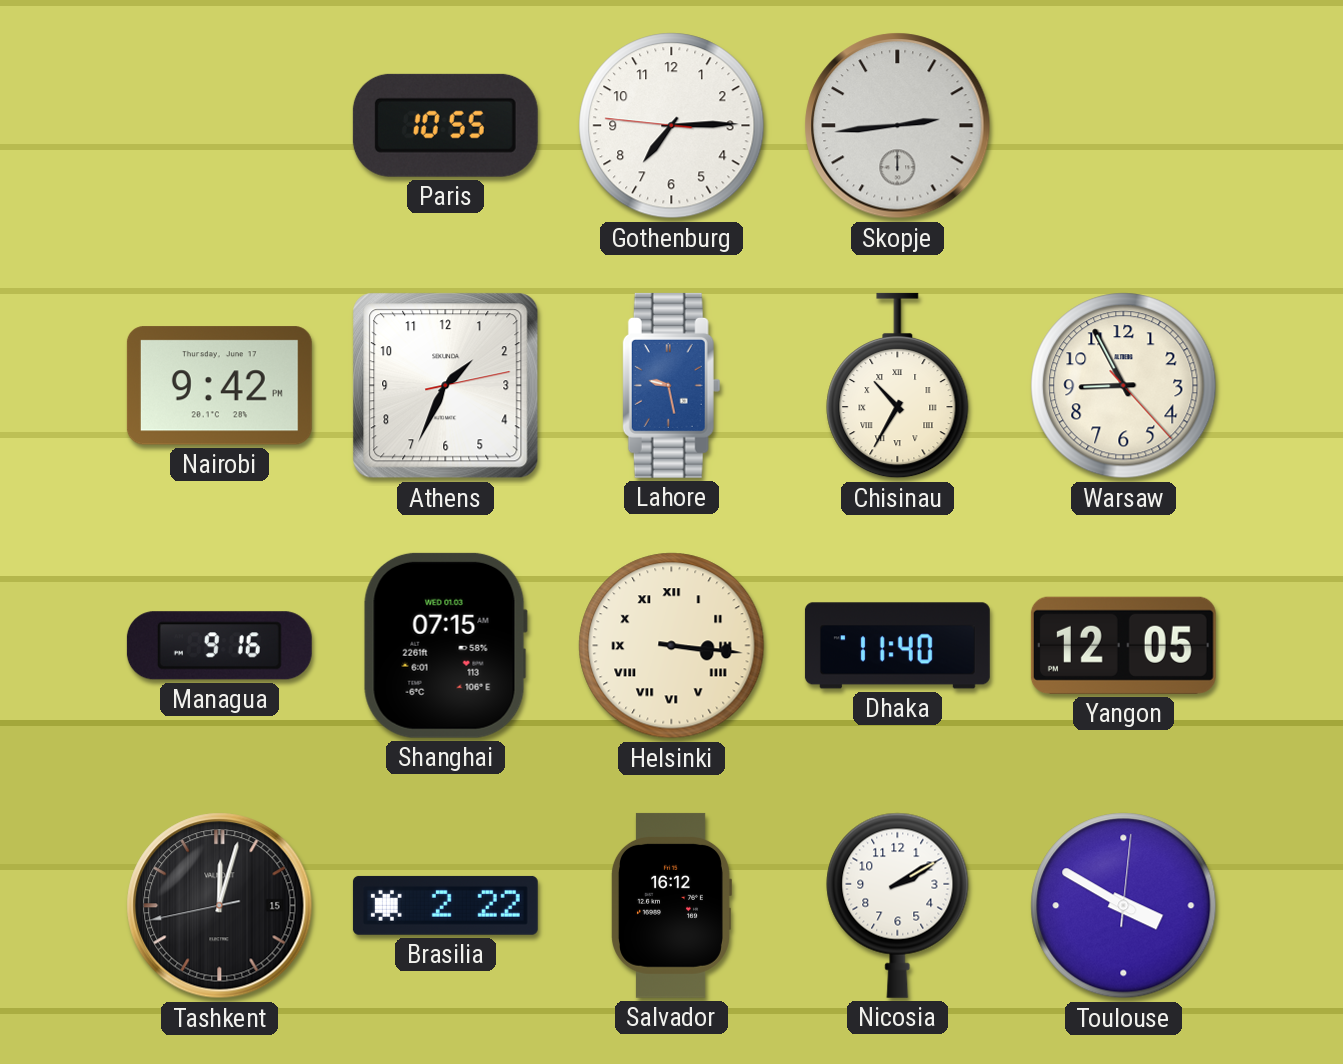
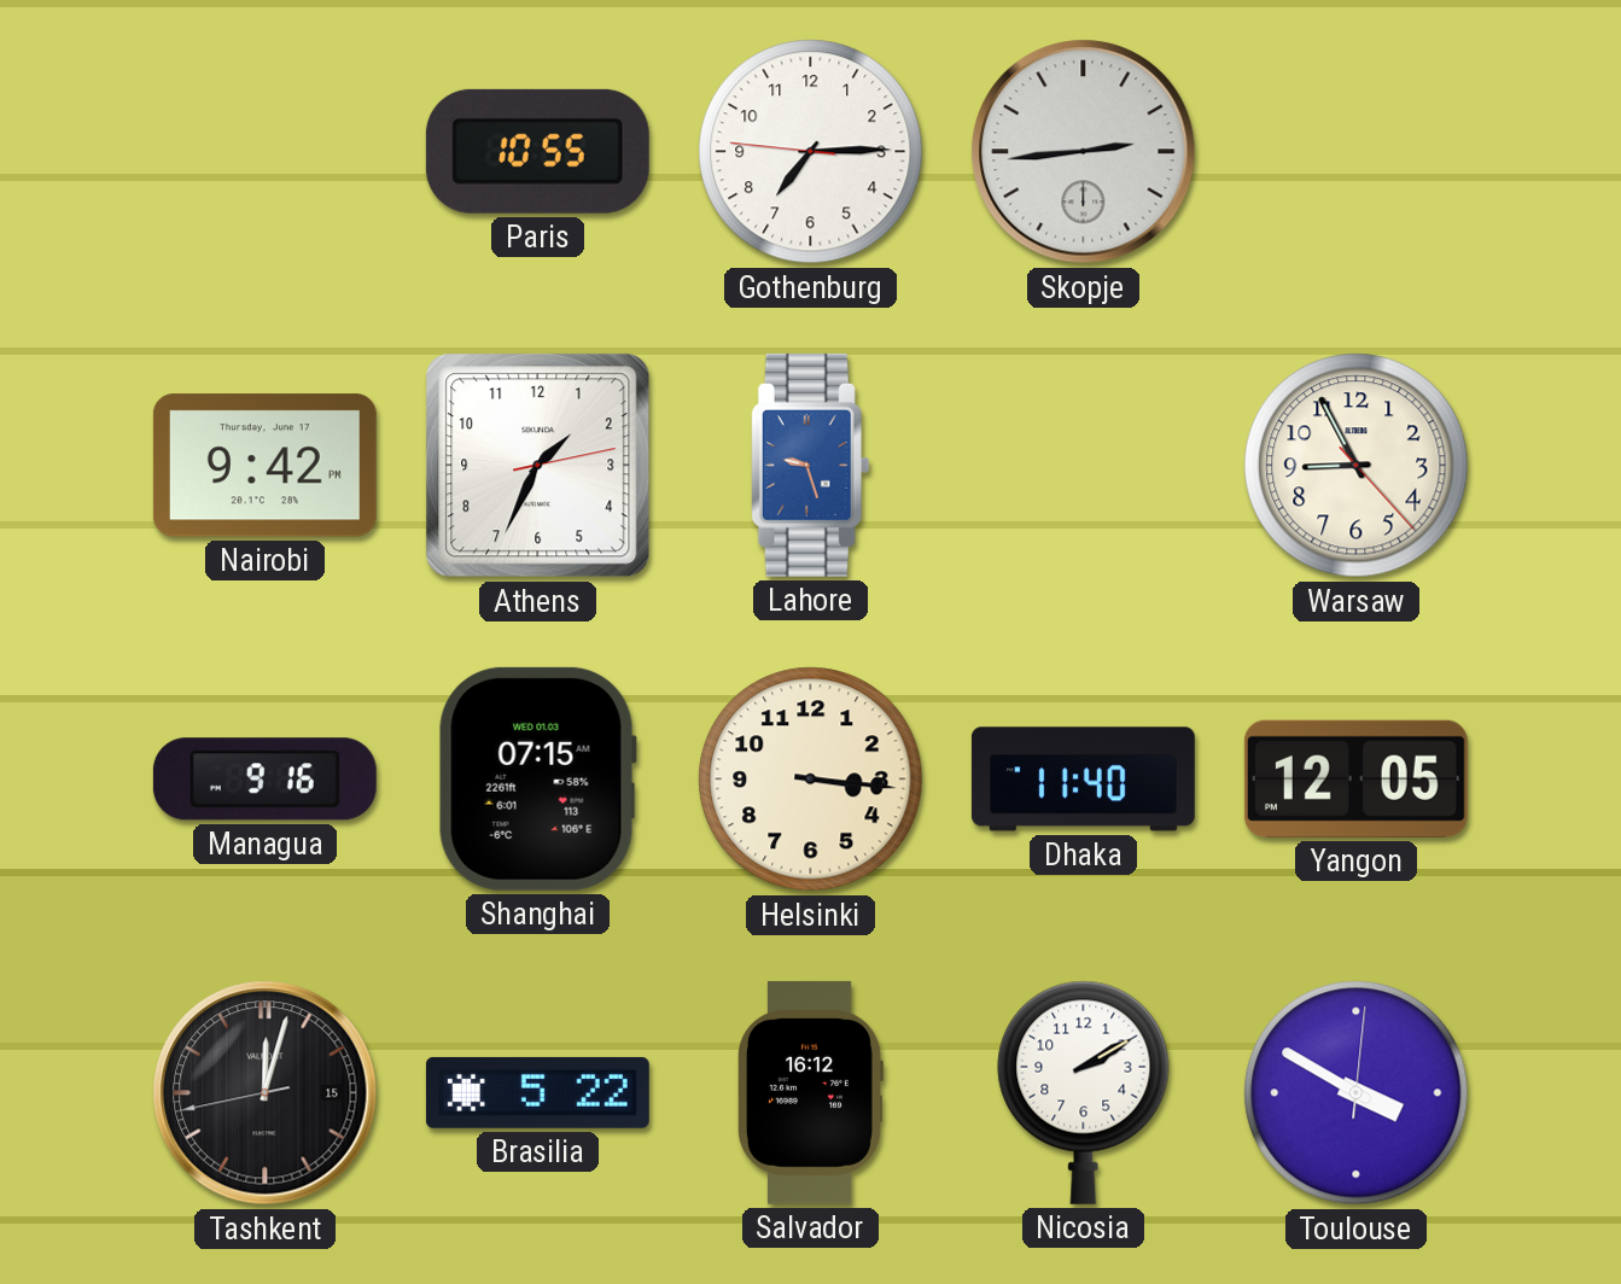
Lahore: 9:28 -> 9:27
Chisinau: 10:35 -> none
Helsinki numerals: Roman -> Arabic
Brasilia: 2:22 -> 5:22
